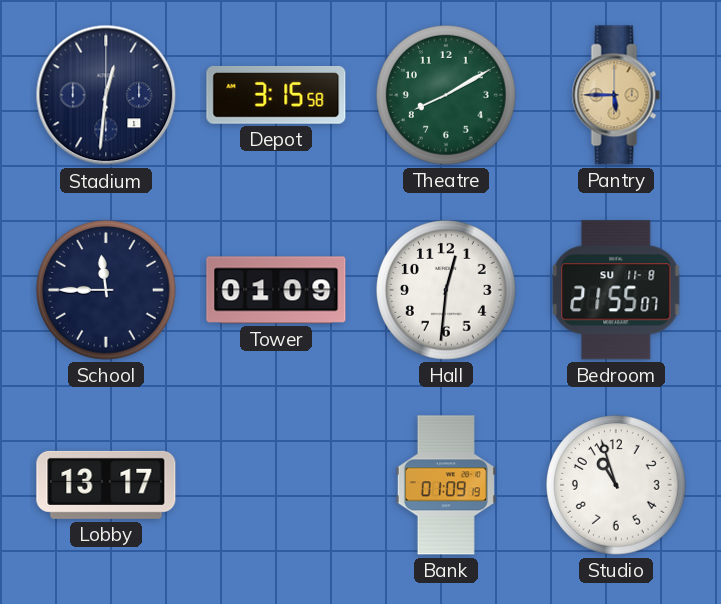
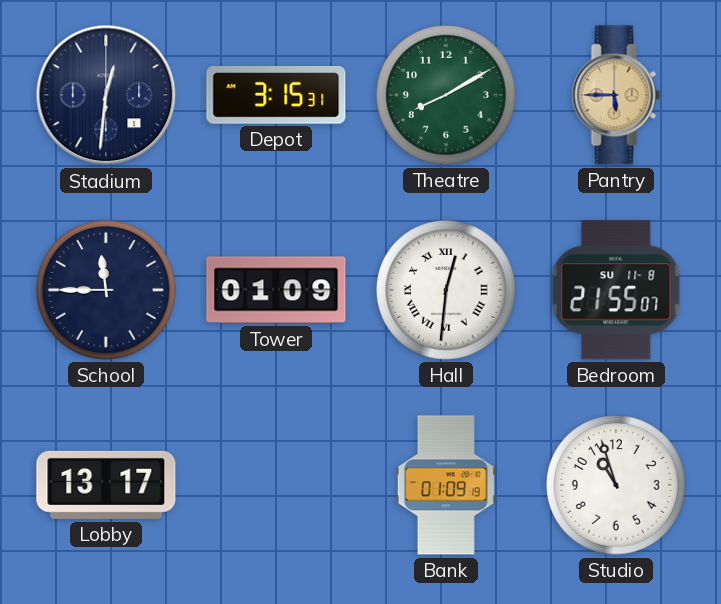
Depot: 3:15:58 -> 3:15:31
Hall numerals: Arabic -> Roman
